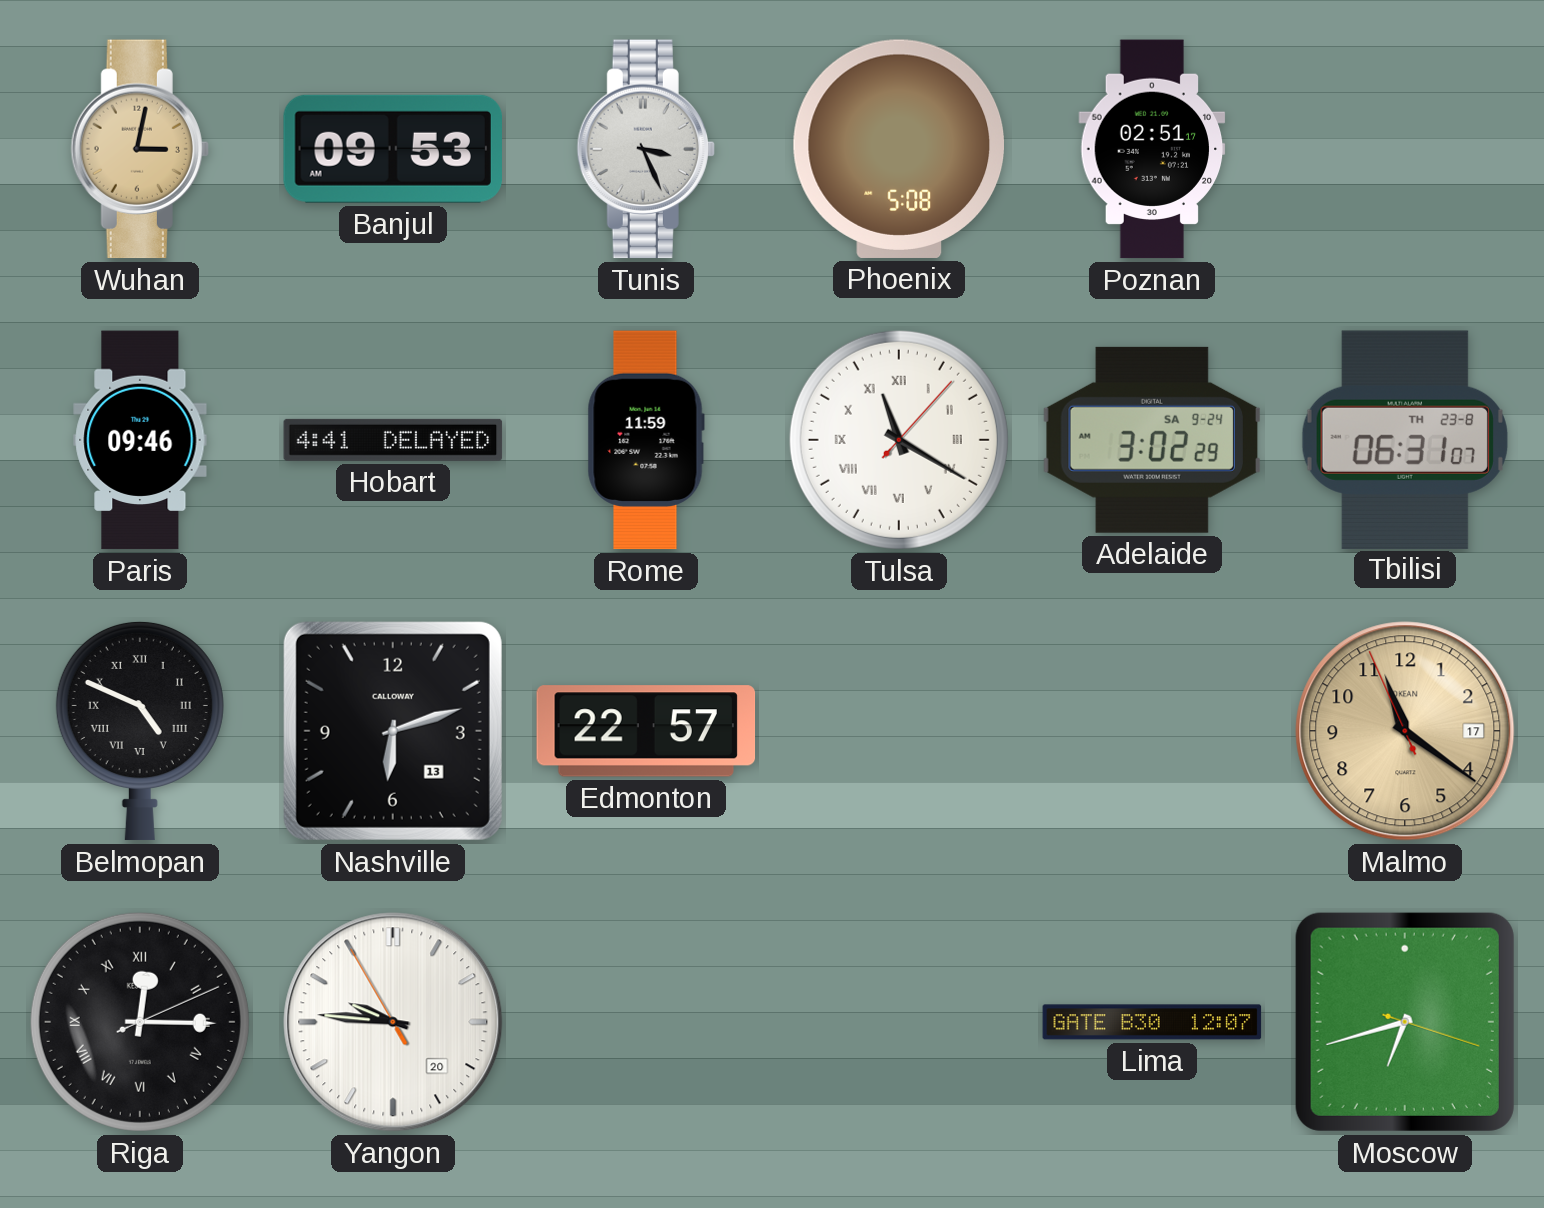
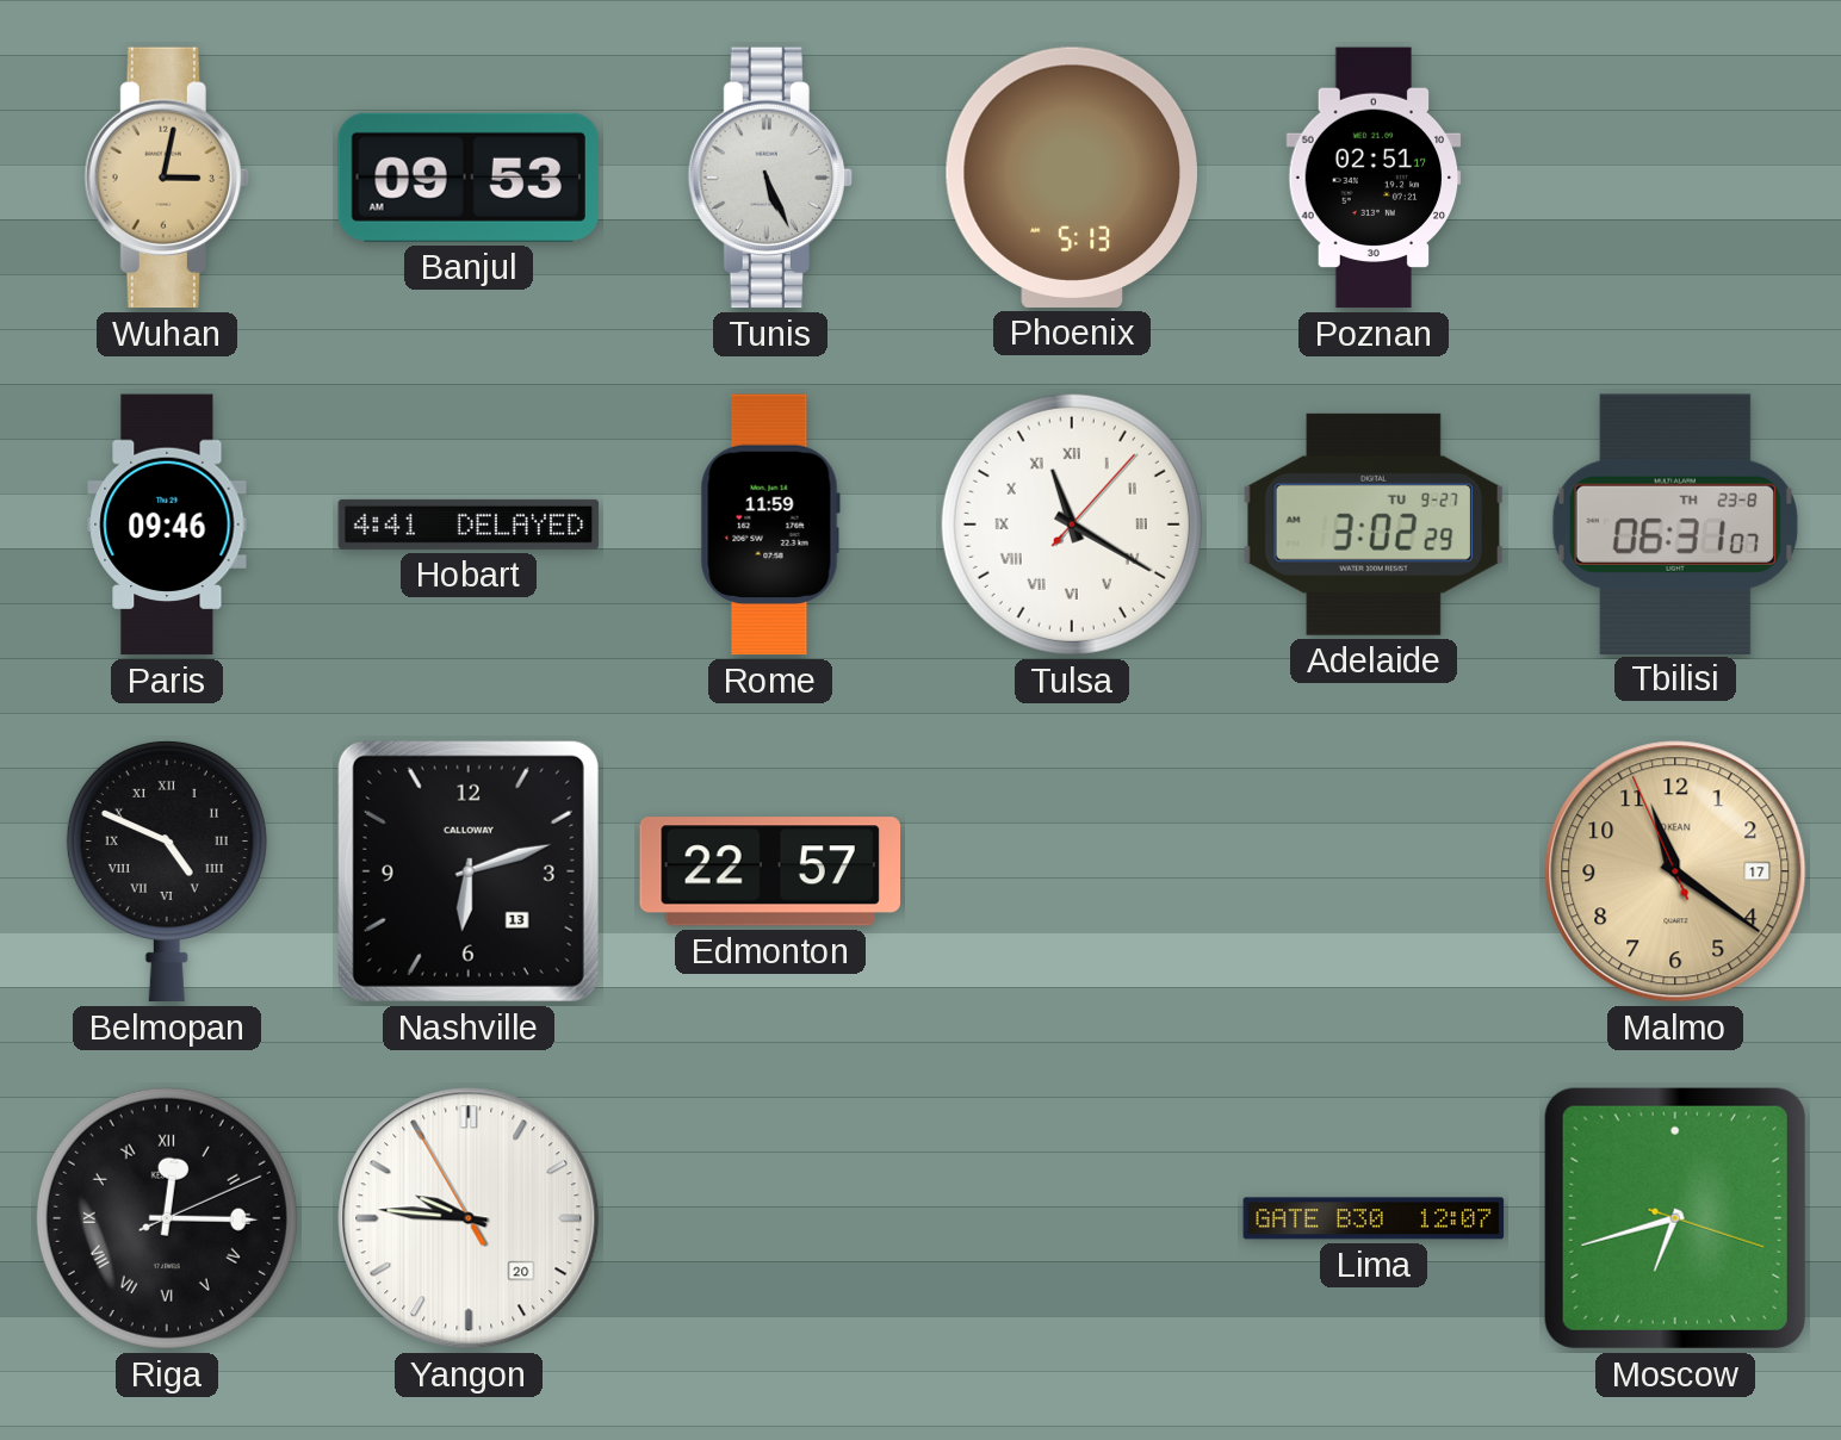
Tunis: 3:26 -> 5:26
Phoenix: 5:08 -> 5:13
Adelaide date: SA 9-24 -> TU 9-27
